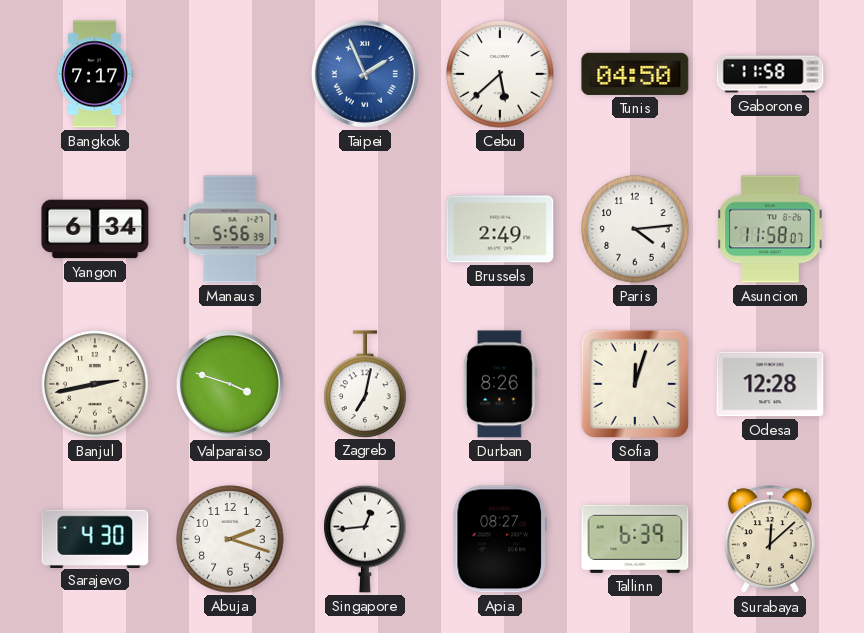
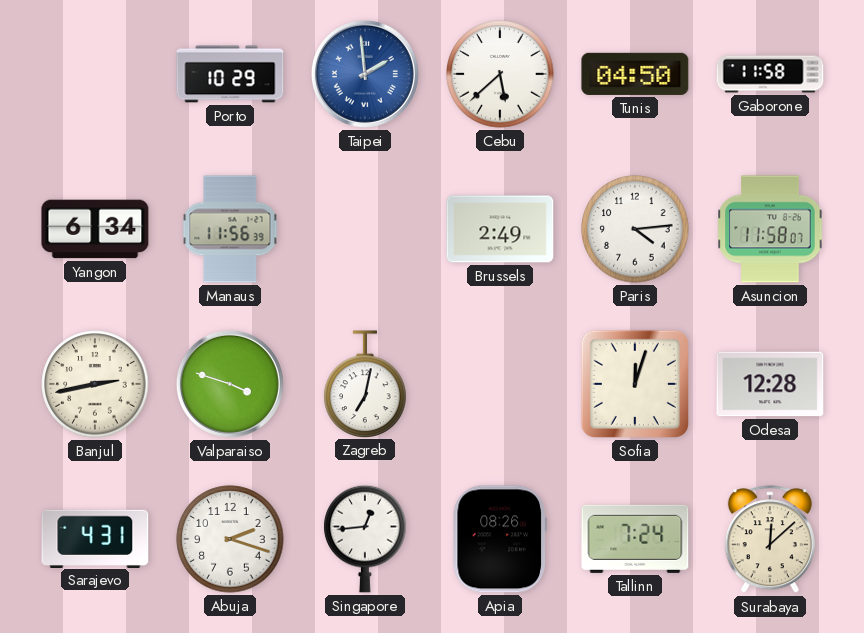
Bangkok: 7:17 -> none
Porto: none -> 10:29
Taipei: 1:56 -> 1:59
Manaus: 5:56 -> 11:56
Durban: 8:26 -> none
Sarajevo: 4:30 -> 4:31
Apia: 08:27 -> 08:26
Tallinn: 6:39 -> 7:24
